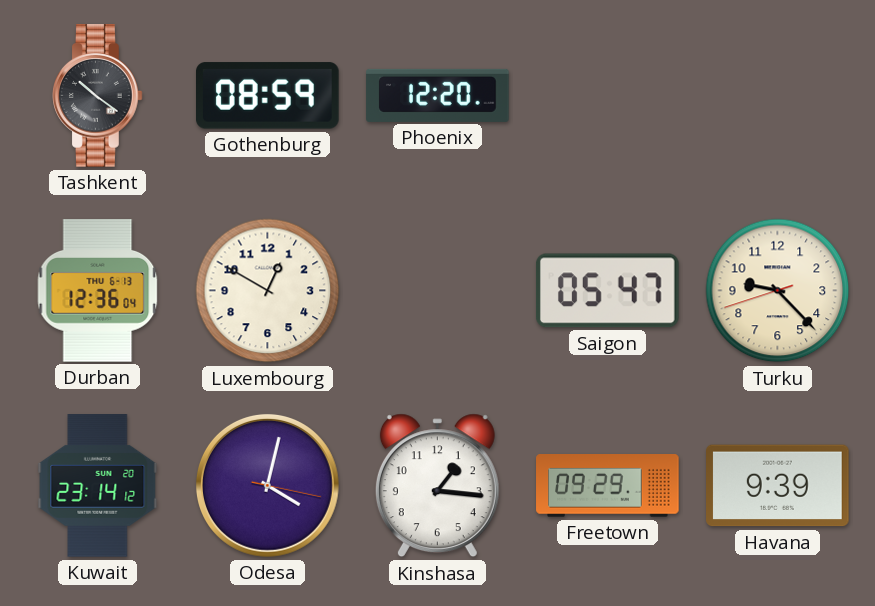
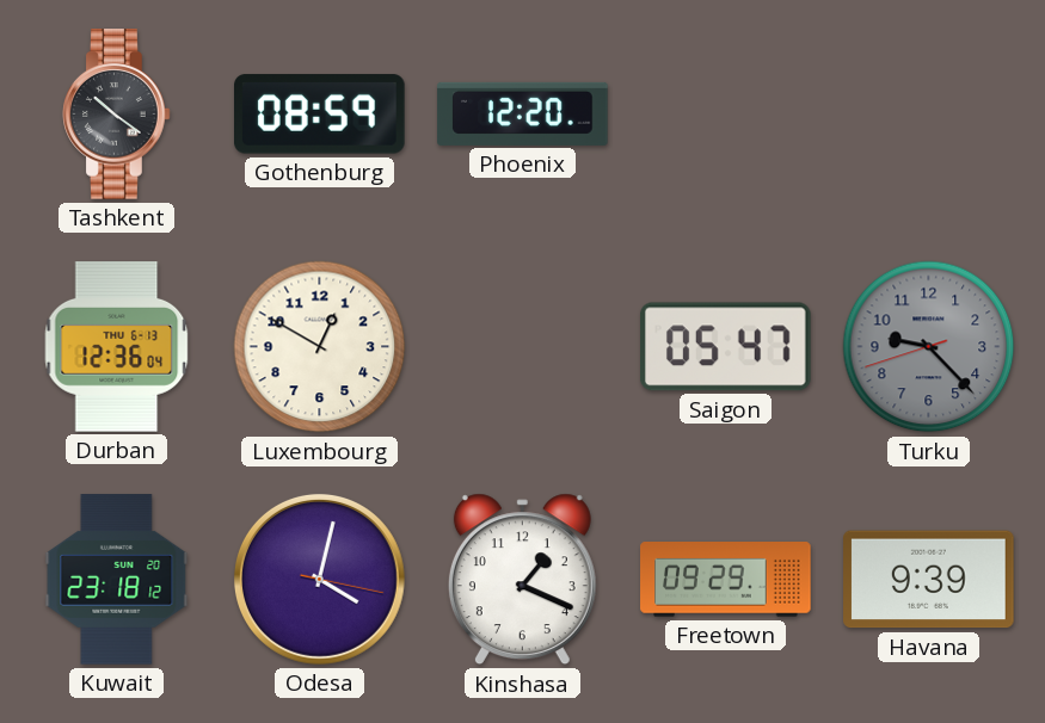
Turku dial: cream -> grey
Kuwait: 23:14 -> 23:18
Kinshasa: 1:16 -> 1:19
